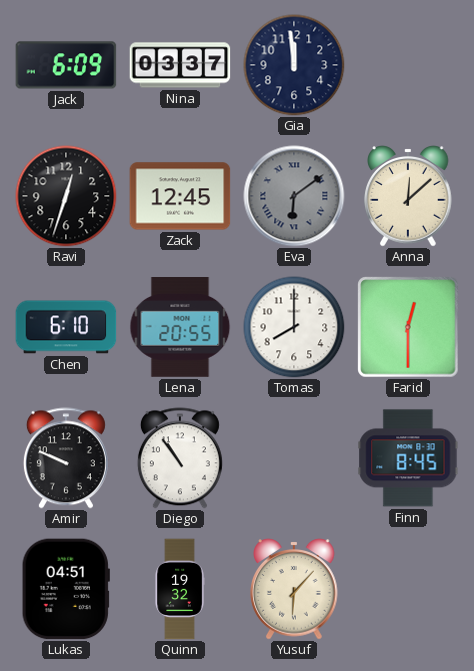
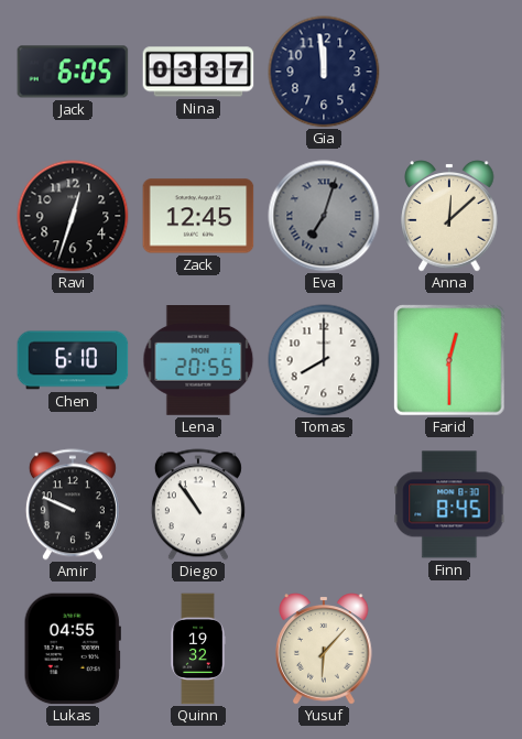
Jack: 6:09 -> 6:05
Eva: 6:09 -> 7:03
Lukas: 04:51 -> 04:55
